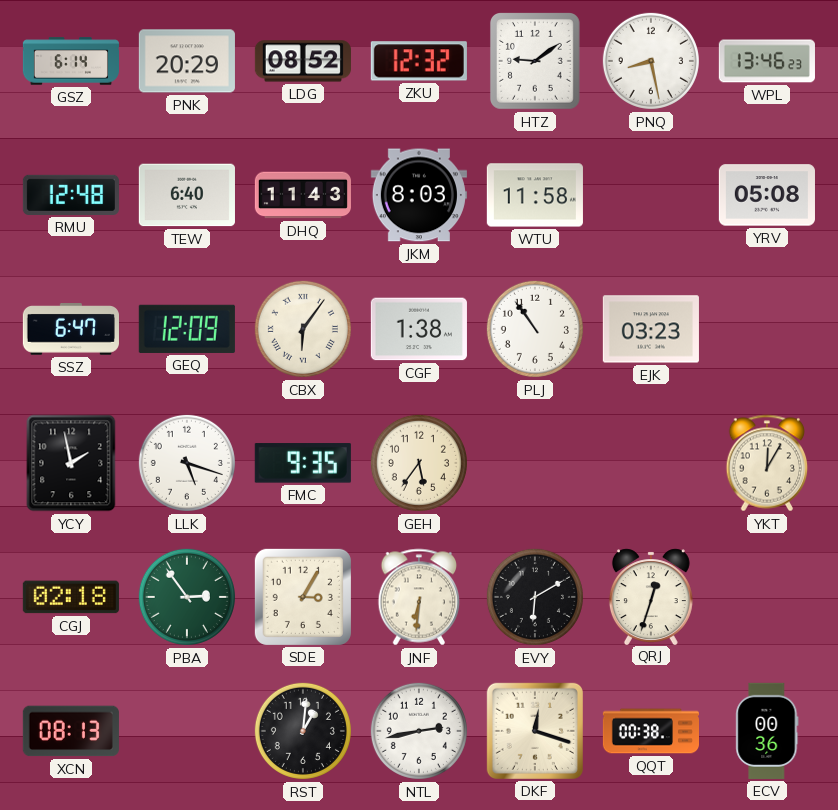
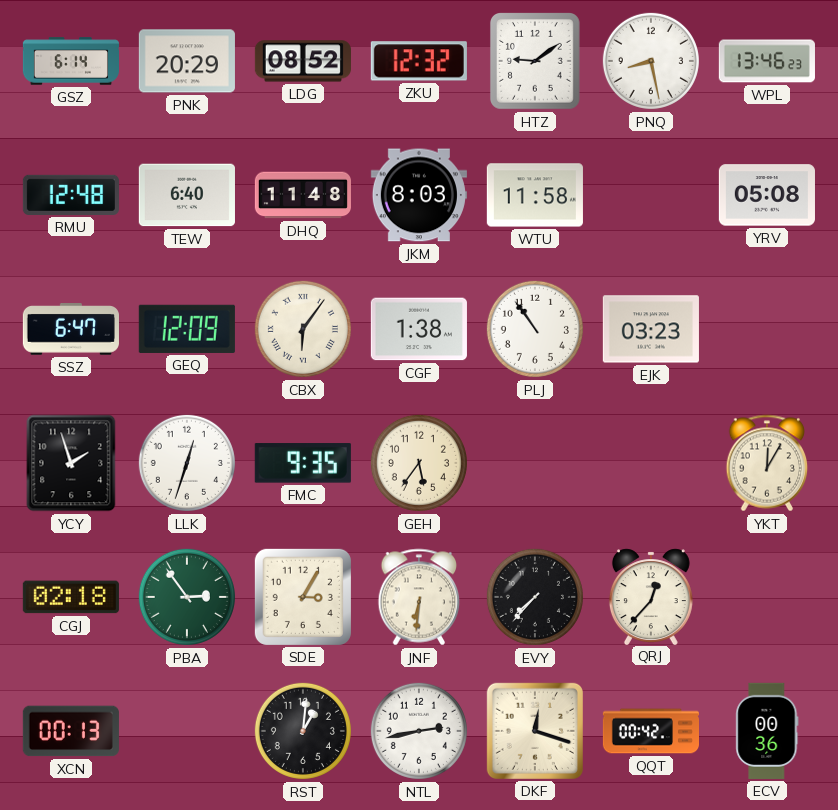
DHQ: 11:43 -> 11:48
YCY: 1:58 -> 1:57
LLK: 5:18 -> 12:33
EVY: 6:10 -> 7:37
QRJ: 12:33 -> 12:37
XCN: 08:13 -> 00:13
QQT: 00:38 -> 00:42
